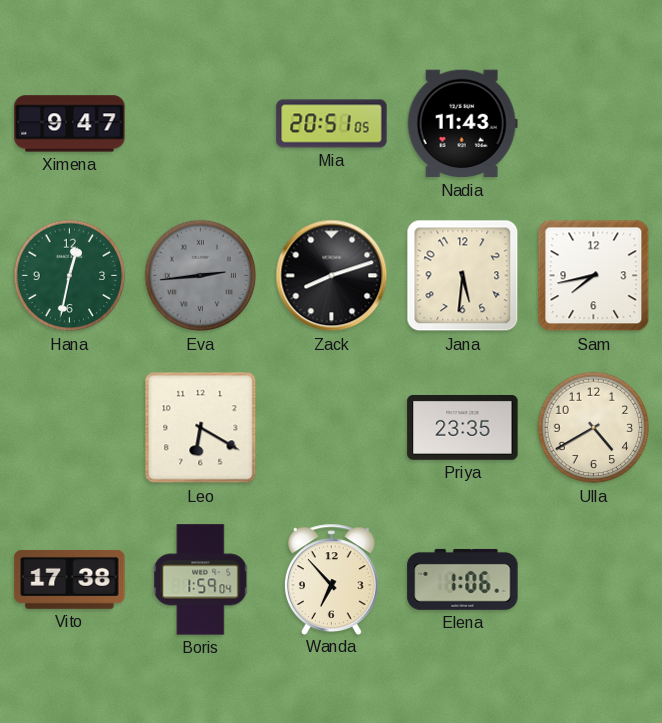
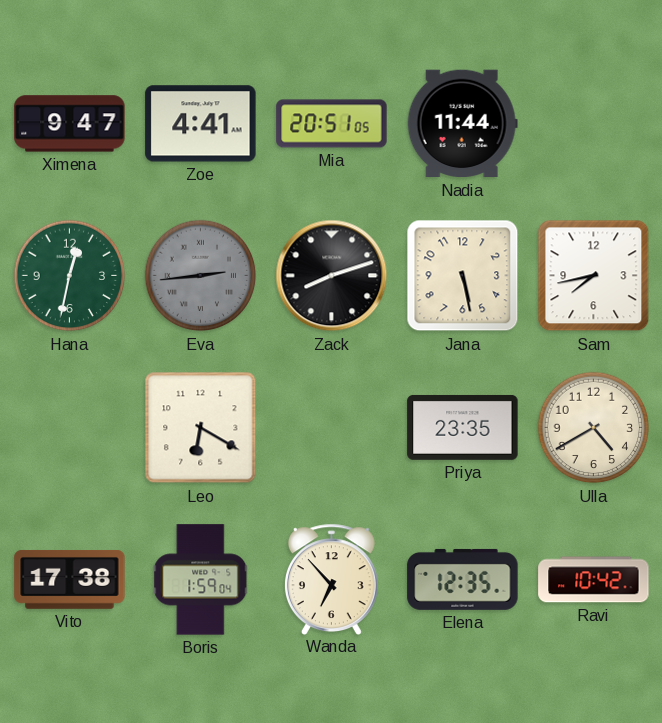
Zoe: none -> 4:41
Nadia: 11:43 -> 11:44
Jana: 5:31 -> 5:28
Elena: 1:06 -> 12:35
Ravi: none -> 10:42
